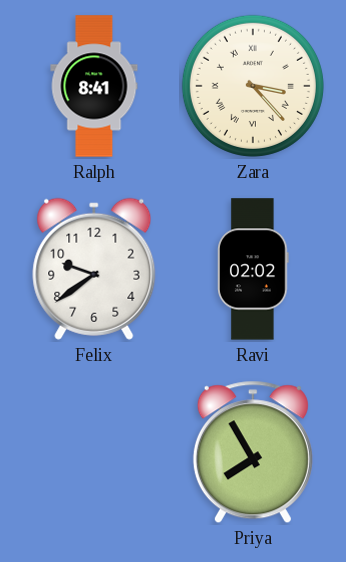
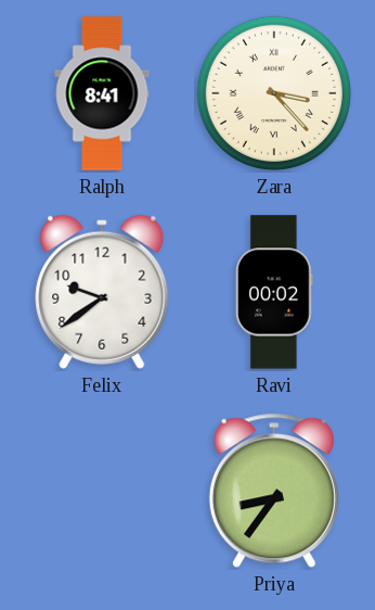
Ravi: 02:02 -> 00:02
Priya: 7:55 -> 8:36
